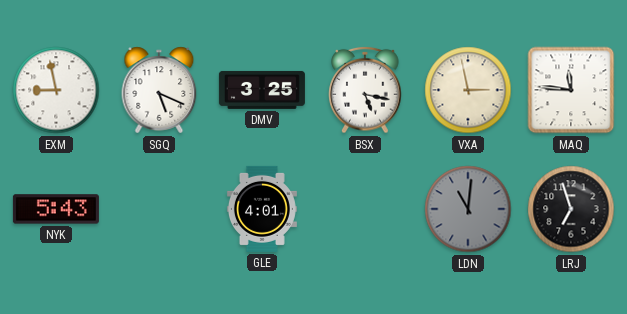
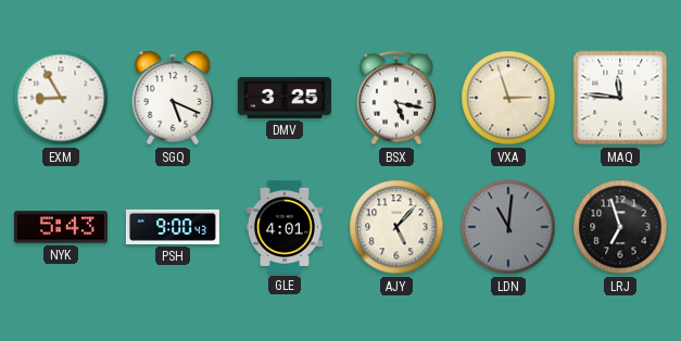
EXM: 8:58 -> 8:55
VXA: 2:58 -> 2:57
PSH: none -> 9:00
AJY: none -> 5:07
